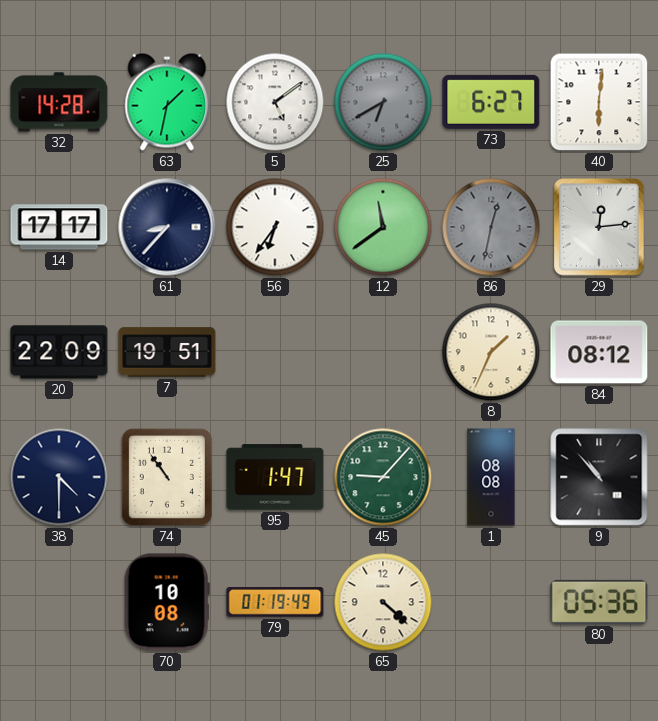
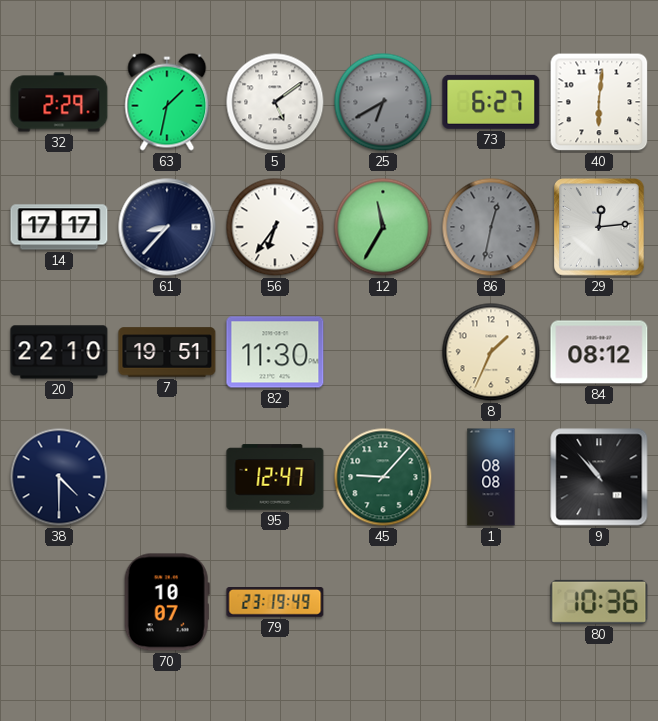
32: 14:28 -> 2:29
12: 11:39 -> 11:35
20: 22:09 -> 22:10
82: none -> 11:30
74: 10:54 -> none
95: 1:47 -> 12:47
70: 10:08 -> 10:07
79: 01:19 -> 23:19
65: 4:22 -> none
80: 05:36 -> 10:36
